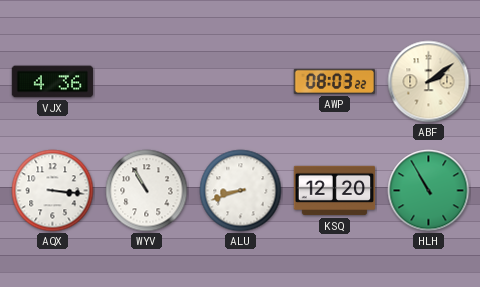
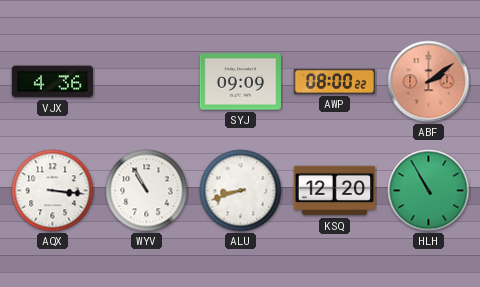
SYJ: none -> 09:09
AWP: 08:03 -> 08:00
ABF dial: cream -> salmon
